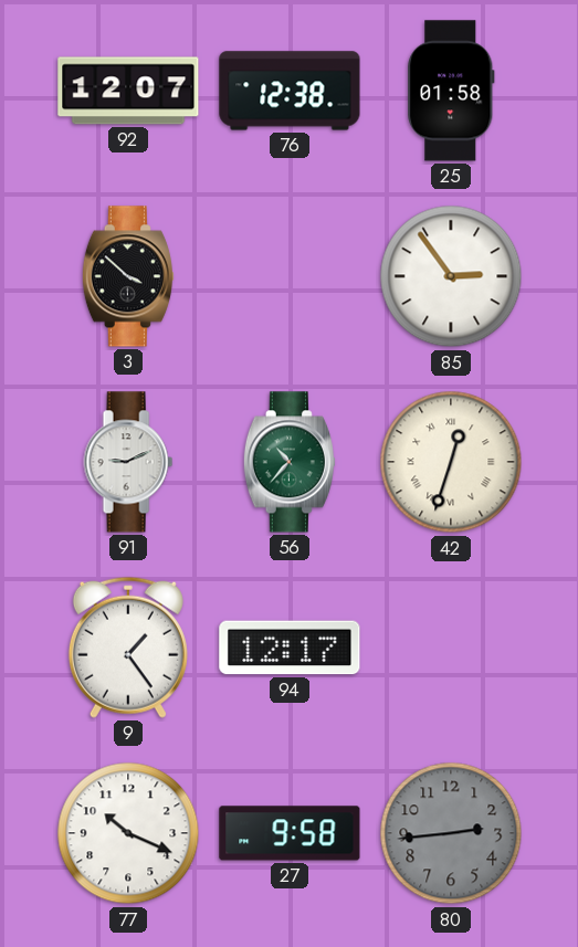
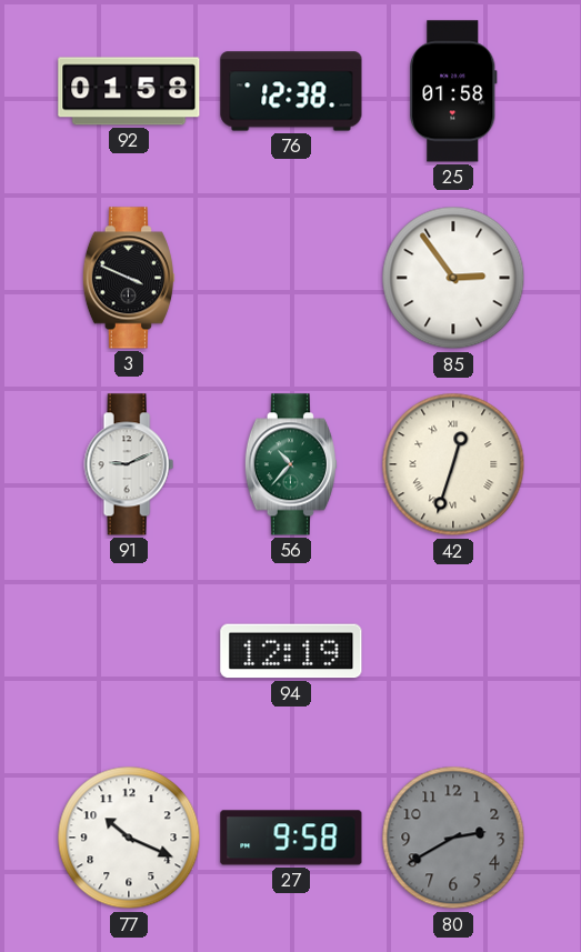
92: 12:07 -> 01:58
3: 3:52 -> 3:49
9: 1:24 -> none
94: 12:17 -> 12:19
80: 2:44 -> 2:40
